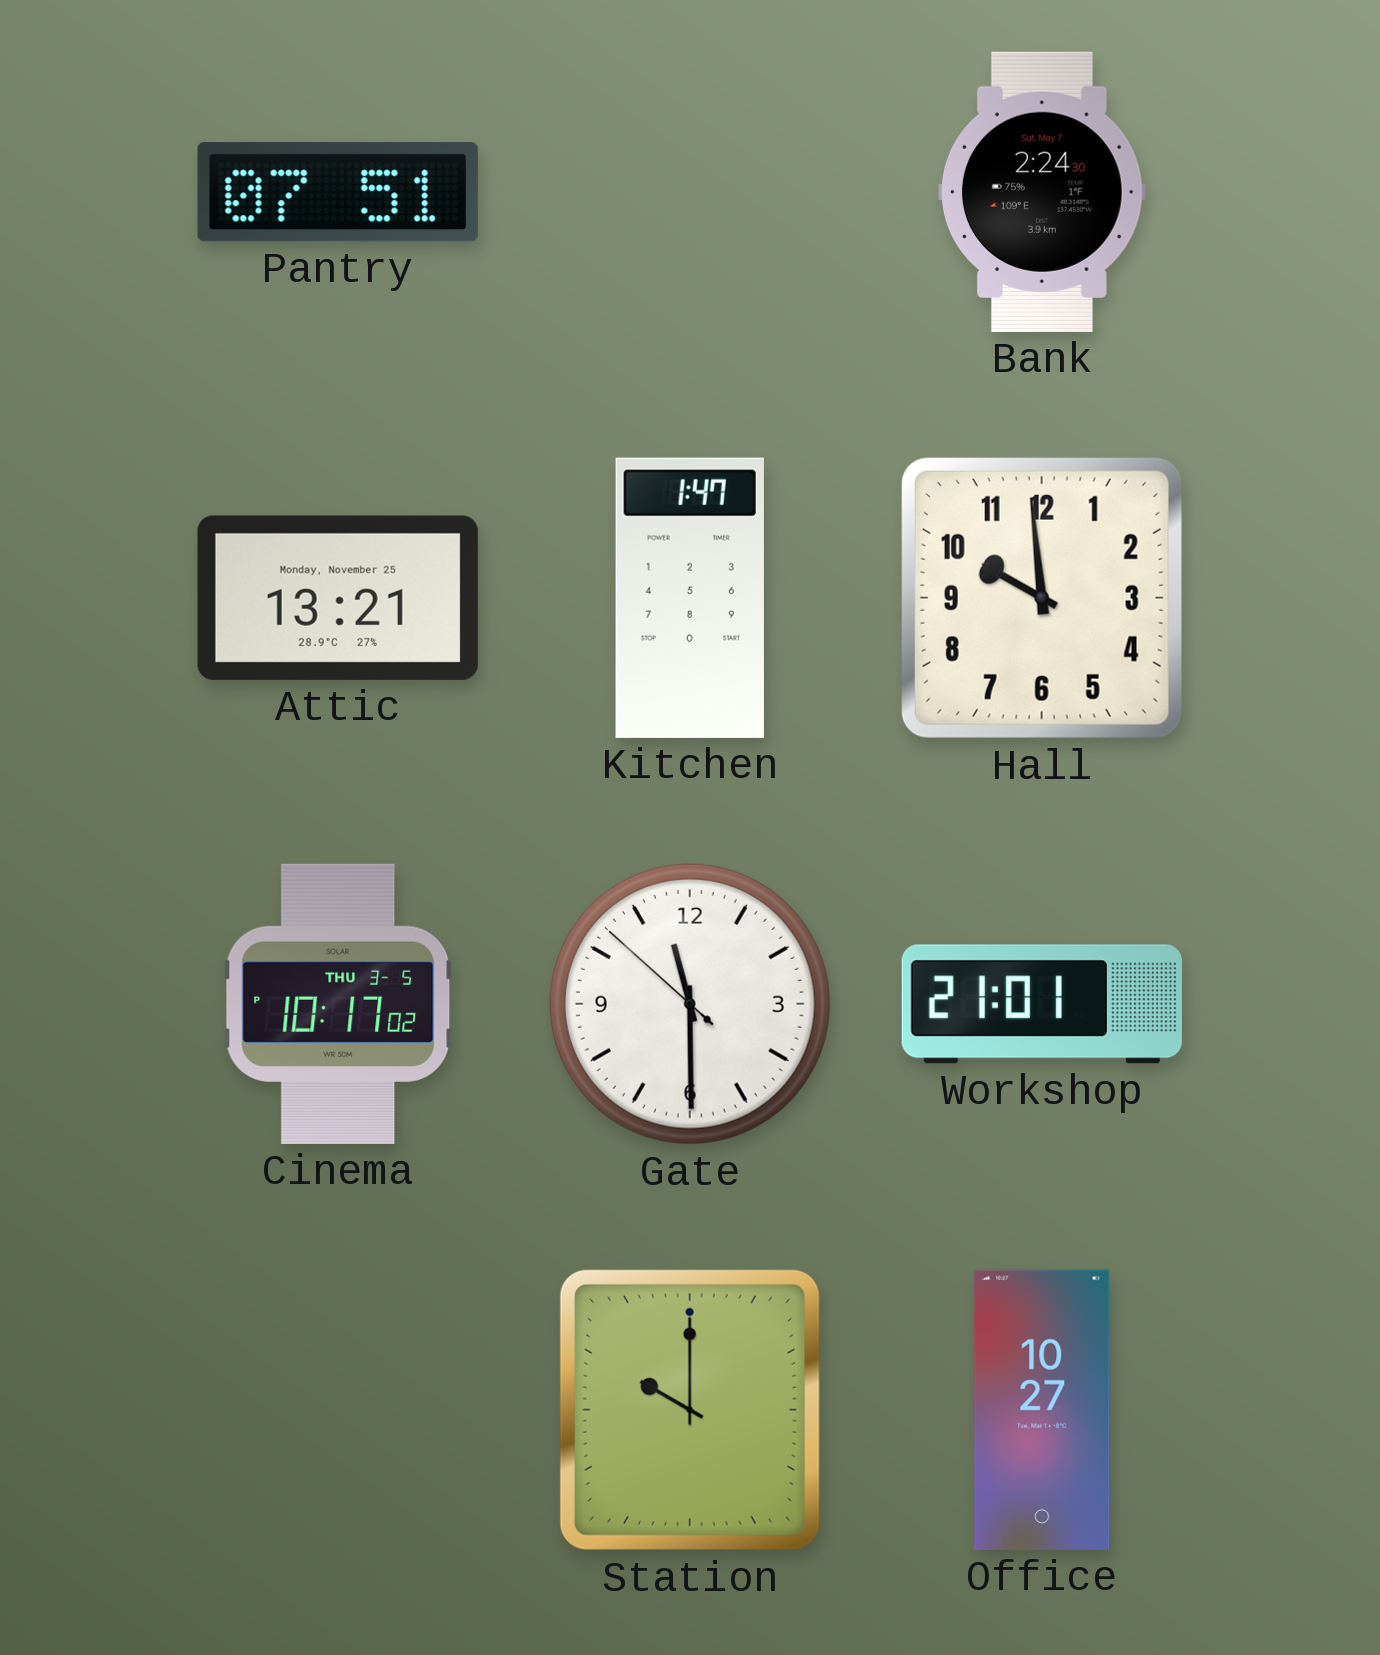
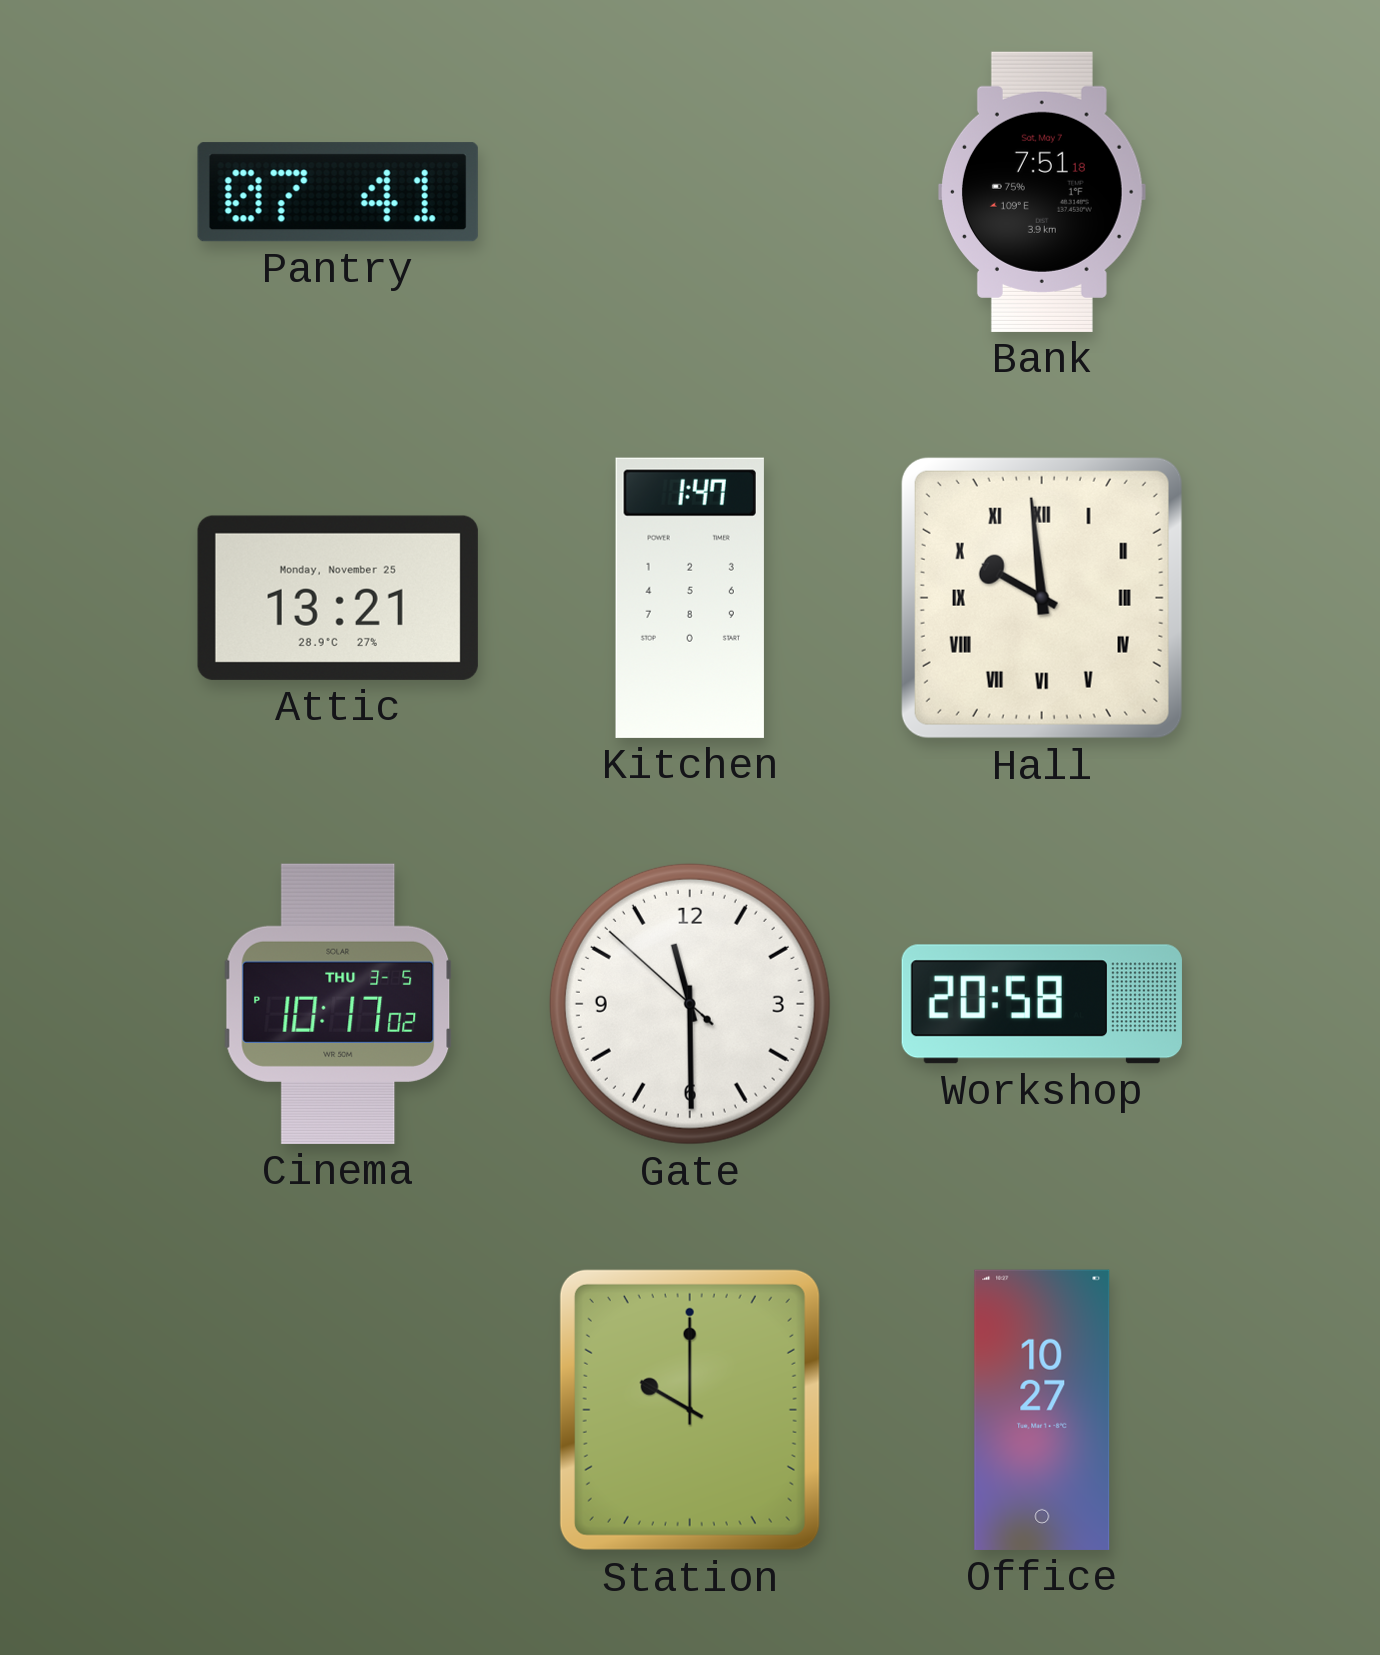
Pantry: 07:51 -> 07:41
Bank: 2:24 -> 7:51
Hall numerals: Arabic -> Roman
Workshop: 21:01 -> 20:58
